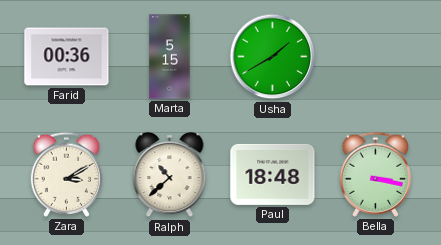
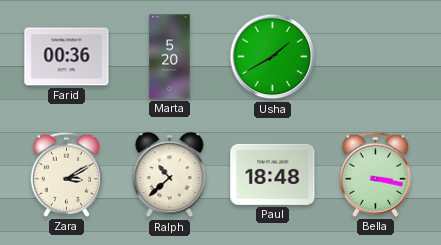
Marta: 5:15 -> 5:20
